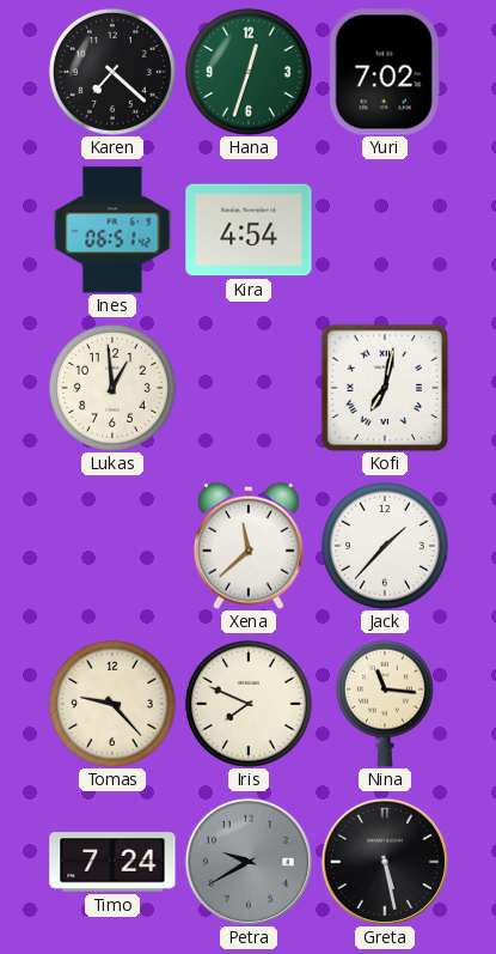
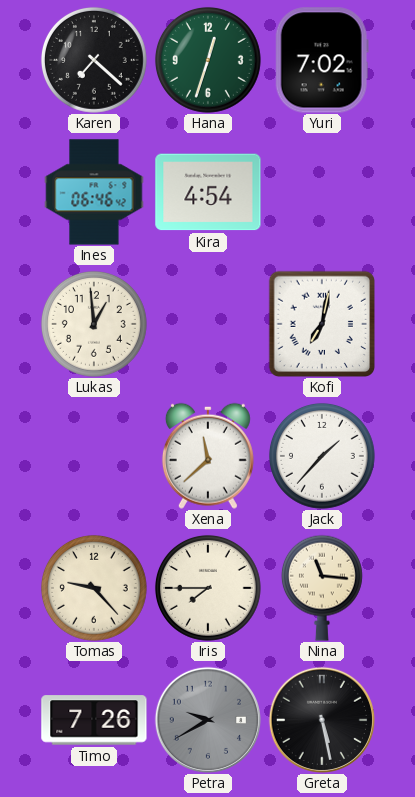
Ines: 06:51 -> 06:46
Iris: 7:49 -> 7:45
Timo: 7:24 -> 7:26
